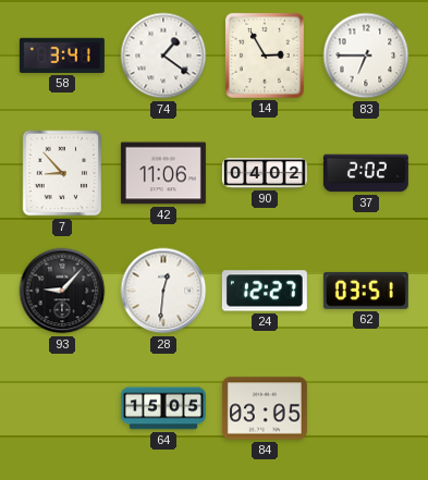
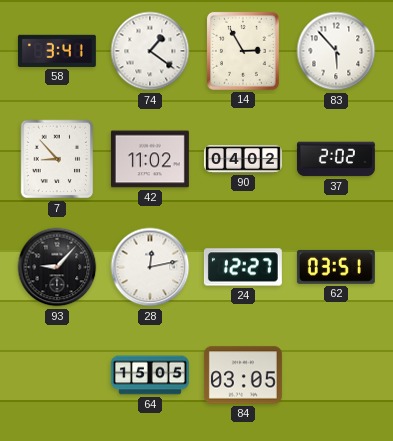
83: 6:45 -> 5:53
42: 11:06 -> 11:02
28: 12:31 -> 12:13
